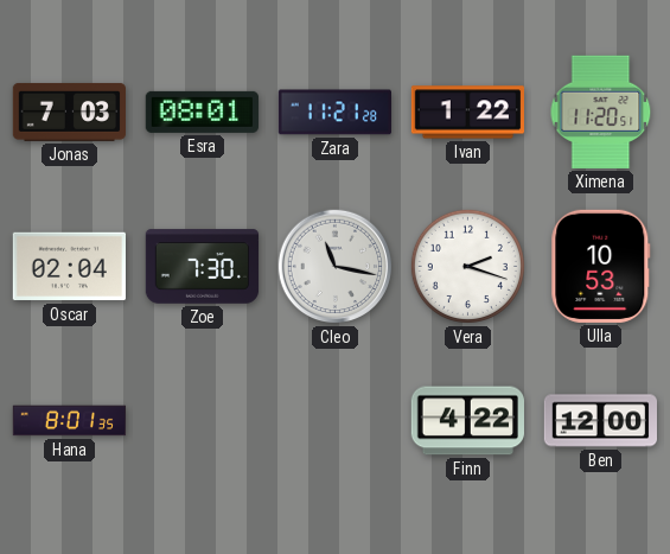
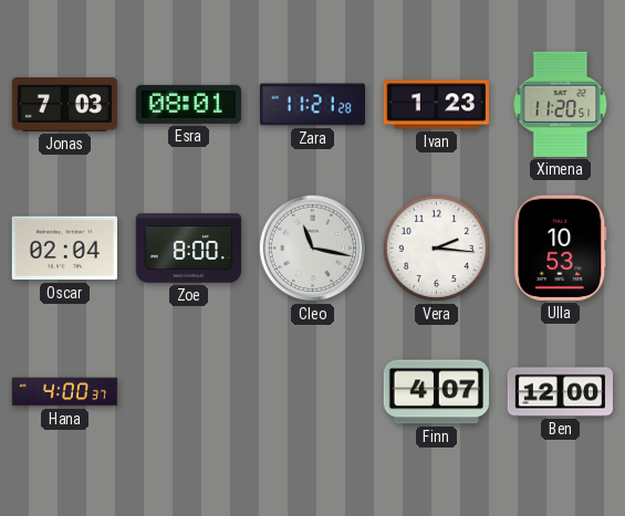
Ivan: 1:22 -> 1:23
Zoe: 7:30 -> 8:00
Vera: 2:18 -> 2:16
Hana: 8:01 -> 4:00
Finn: 4:22 -> 4:07
